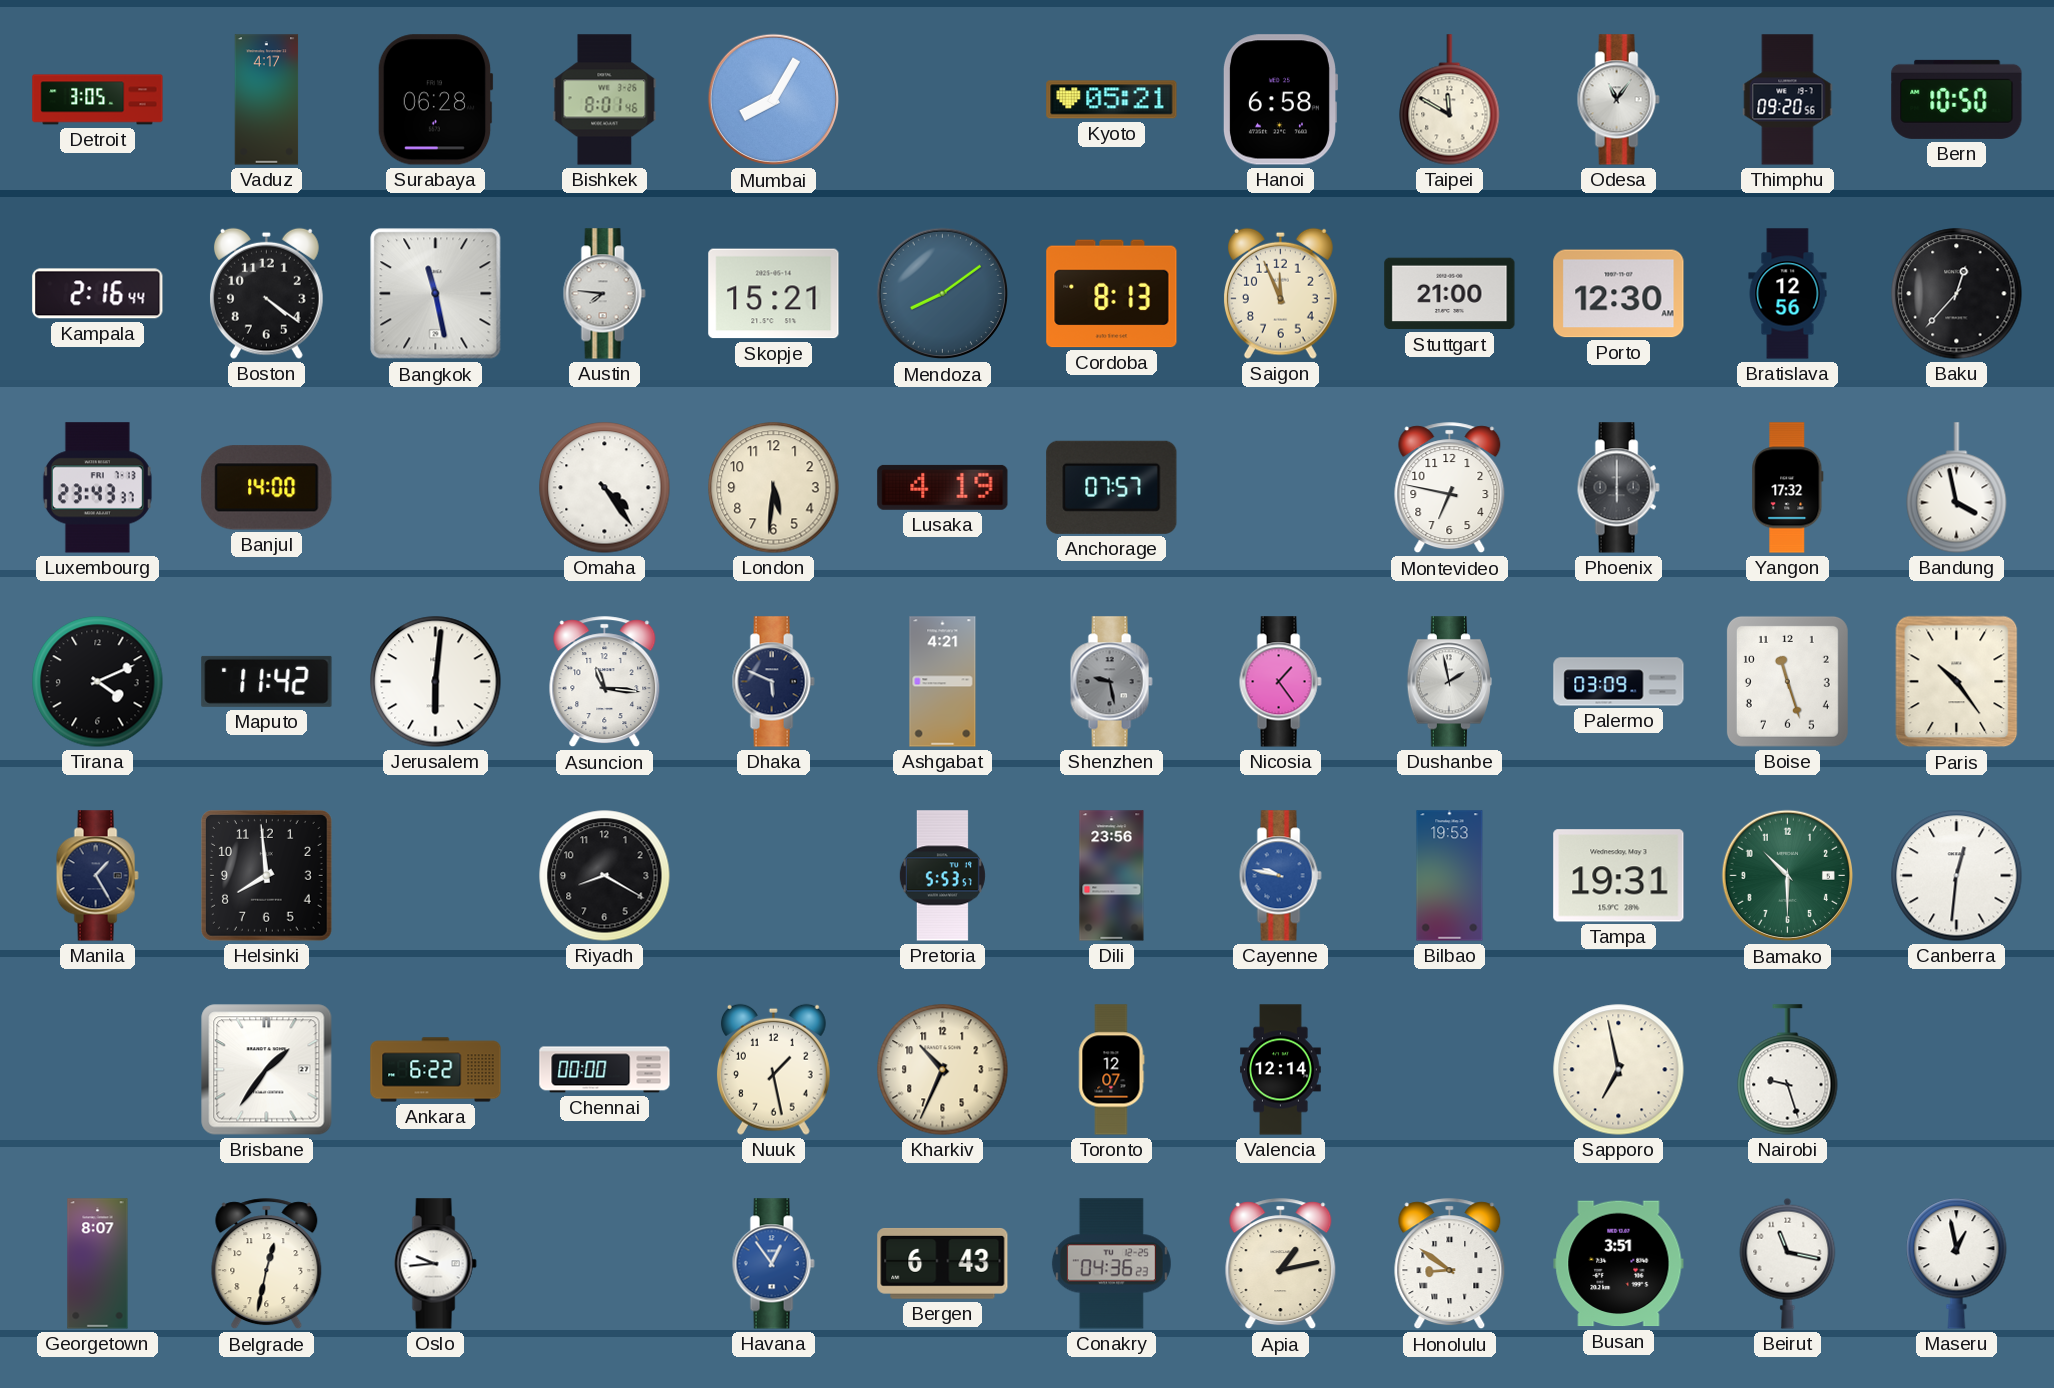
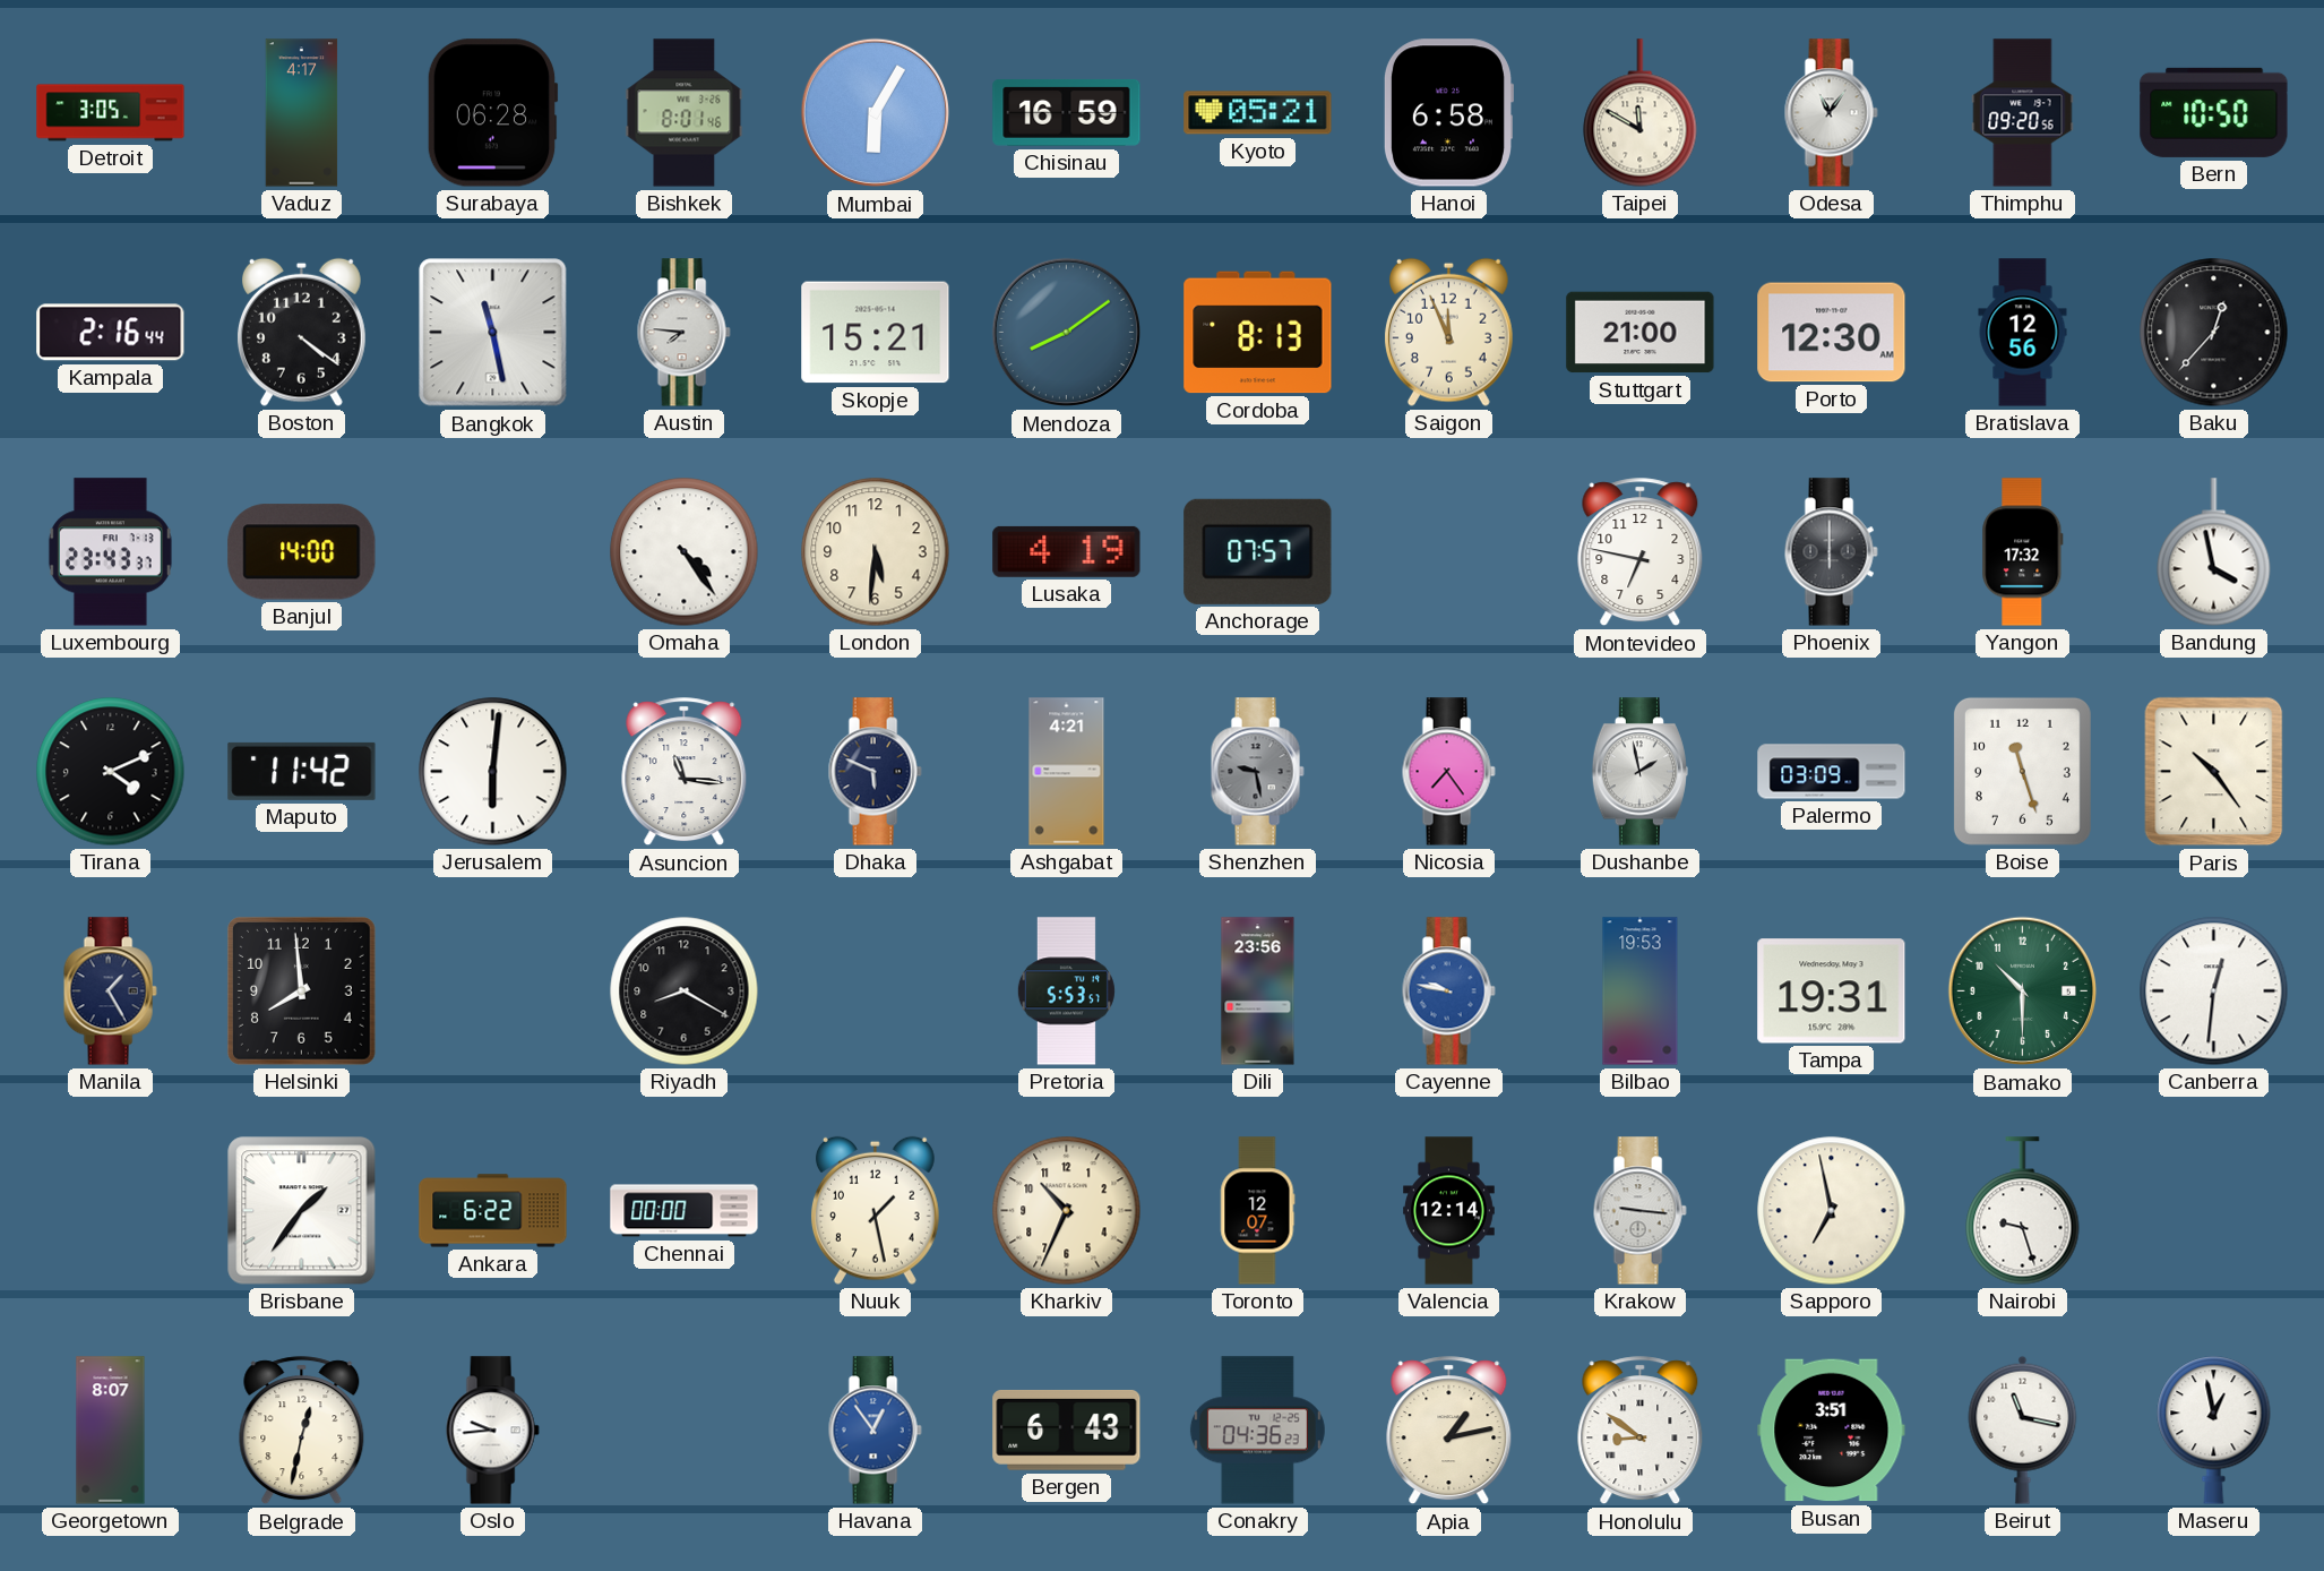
Mumbai: 8:05 -> 6:05
Chisinau: none -> 16:59
Nicosia: 1:24 -> 7:24
Krakow: none -> 9:16
